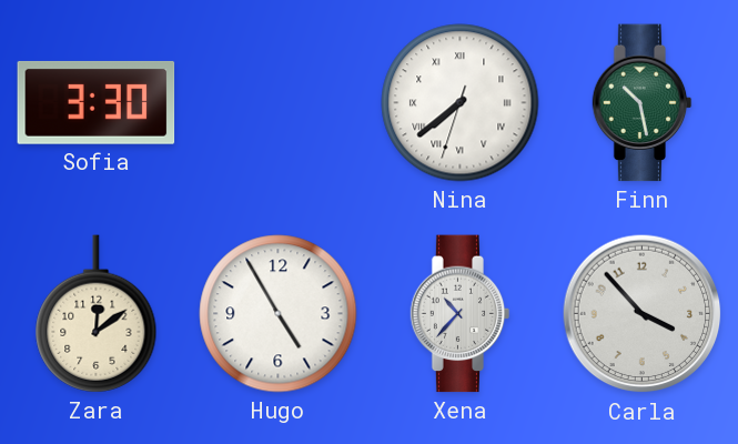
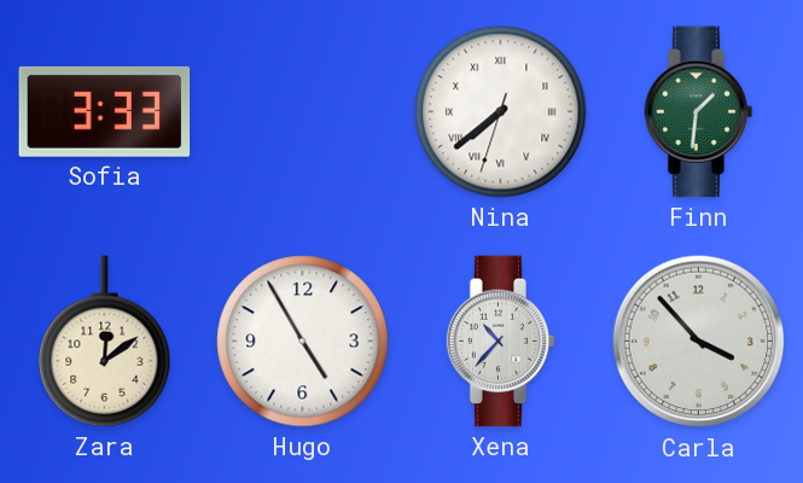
Sofia: 3:30 -> 3:33
Finn: 10:28 -> 1:31
